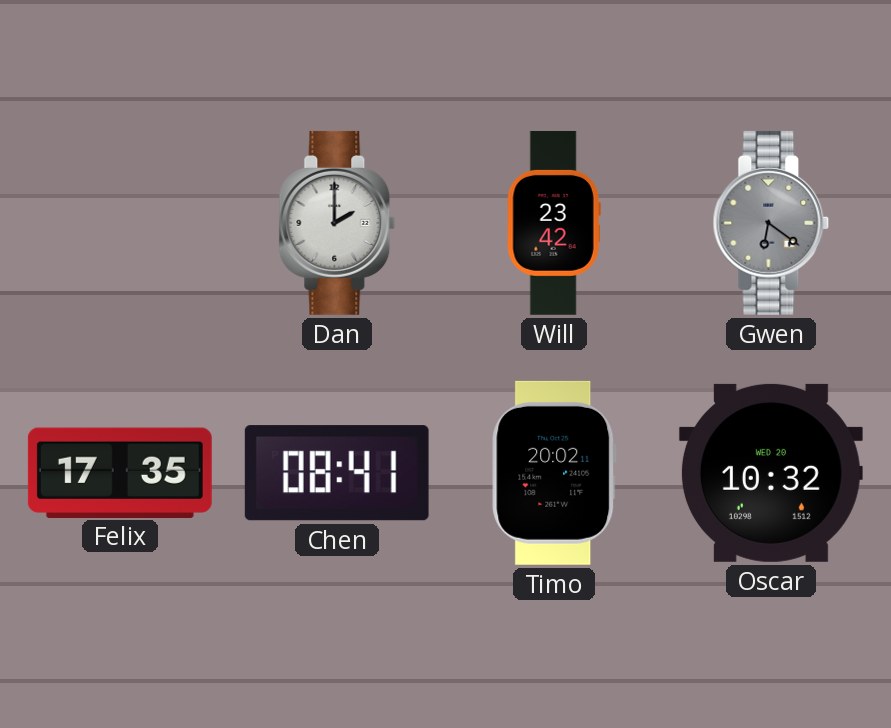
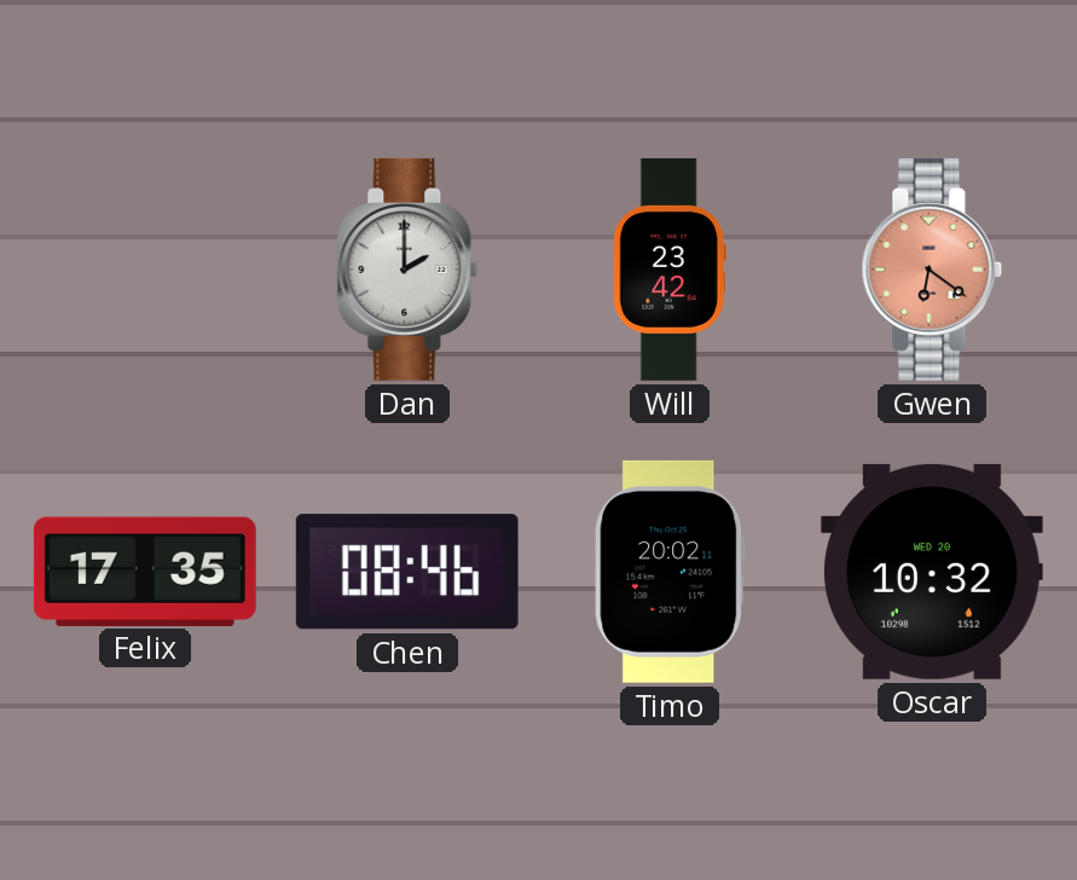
Gwen dial: grey -> salmon
Chen: 08:41 -> 08:46
